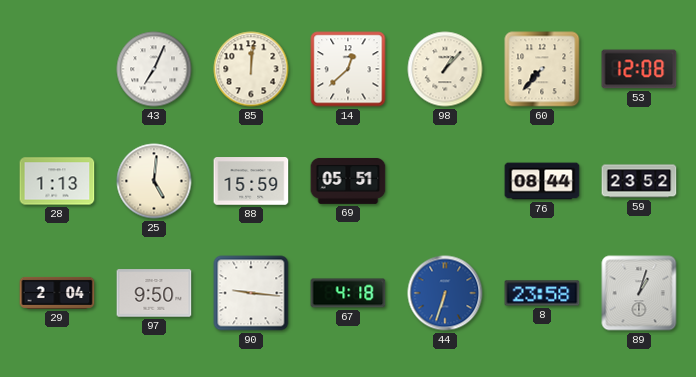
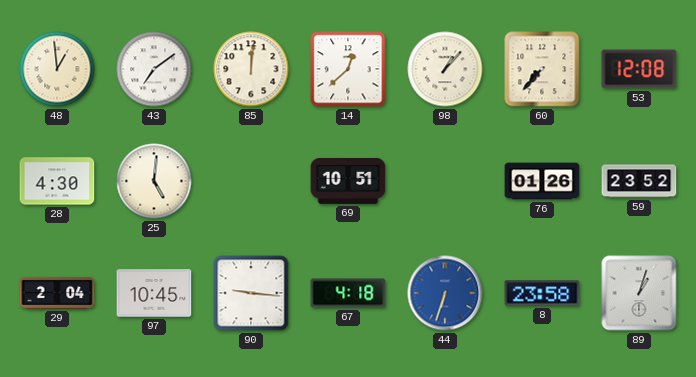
48: none -> 12:59
43: 7:04 -> 7:09
28: 1:13 -> 4:30
88: 15:59 -> none
69: 05:51 -> 10:51
76: 08:44 -> 01:26
97: 9:50 -> 10:45
